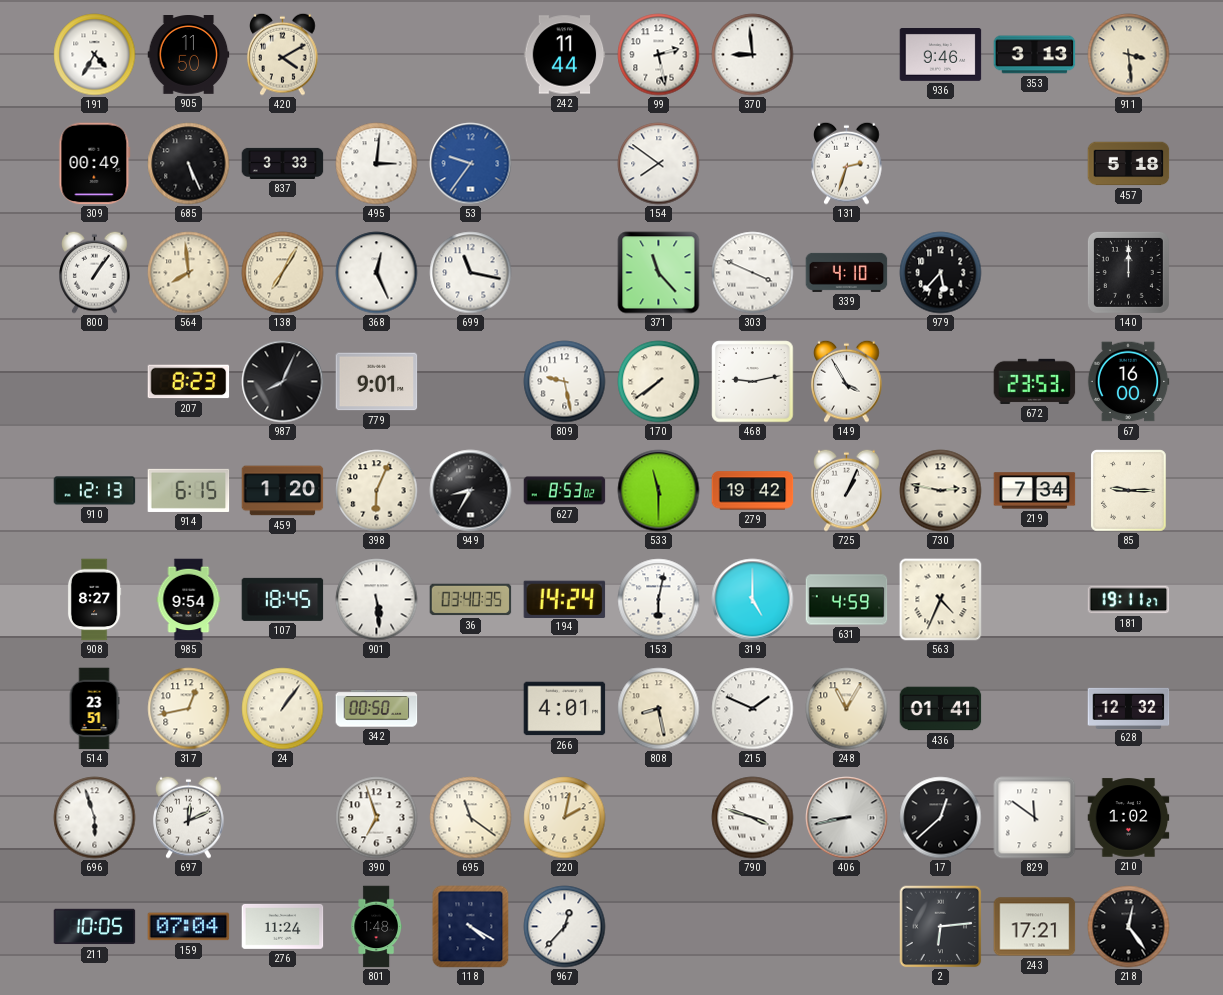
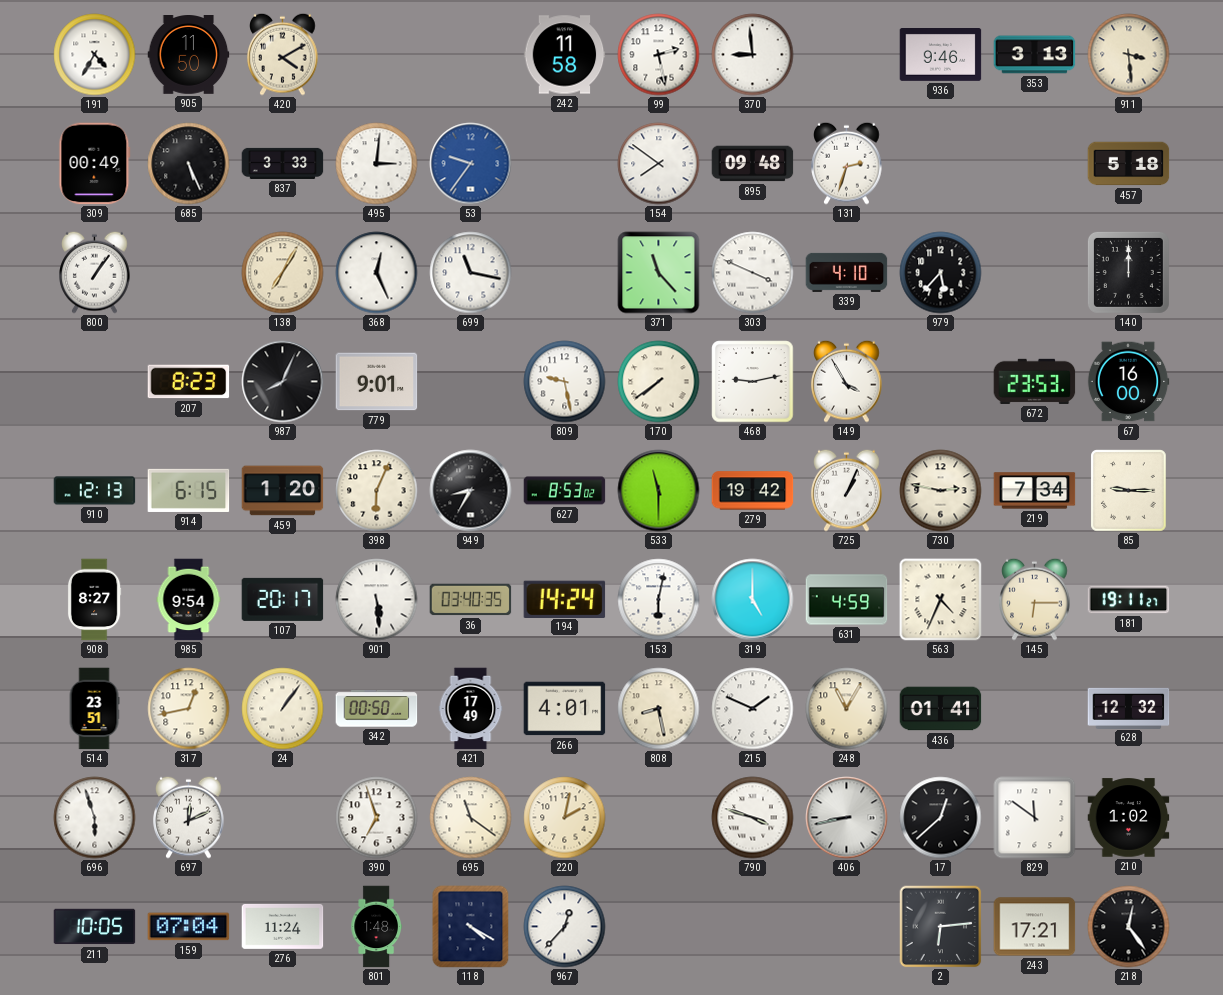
242: 11:44 -> 11:58
895: none -> 09:48
564: 7:59 -> none
107: 18:45 -> 20:17
145: none -> 6:15
421: none -> 17:49
